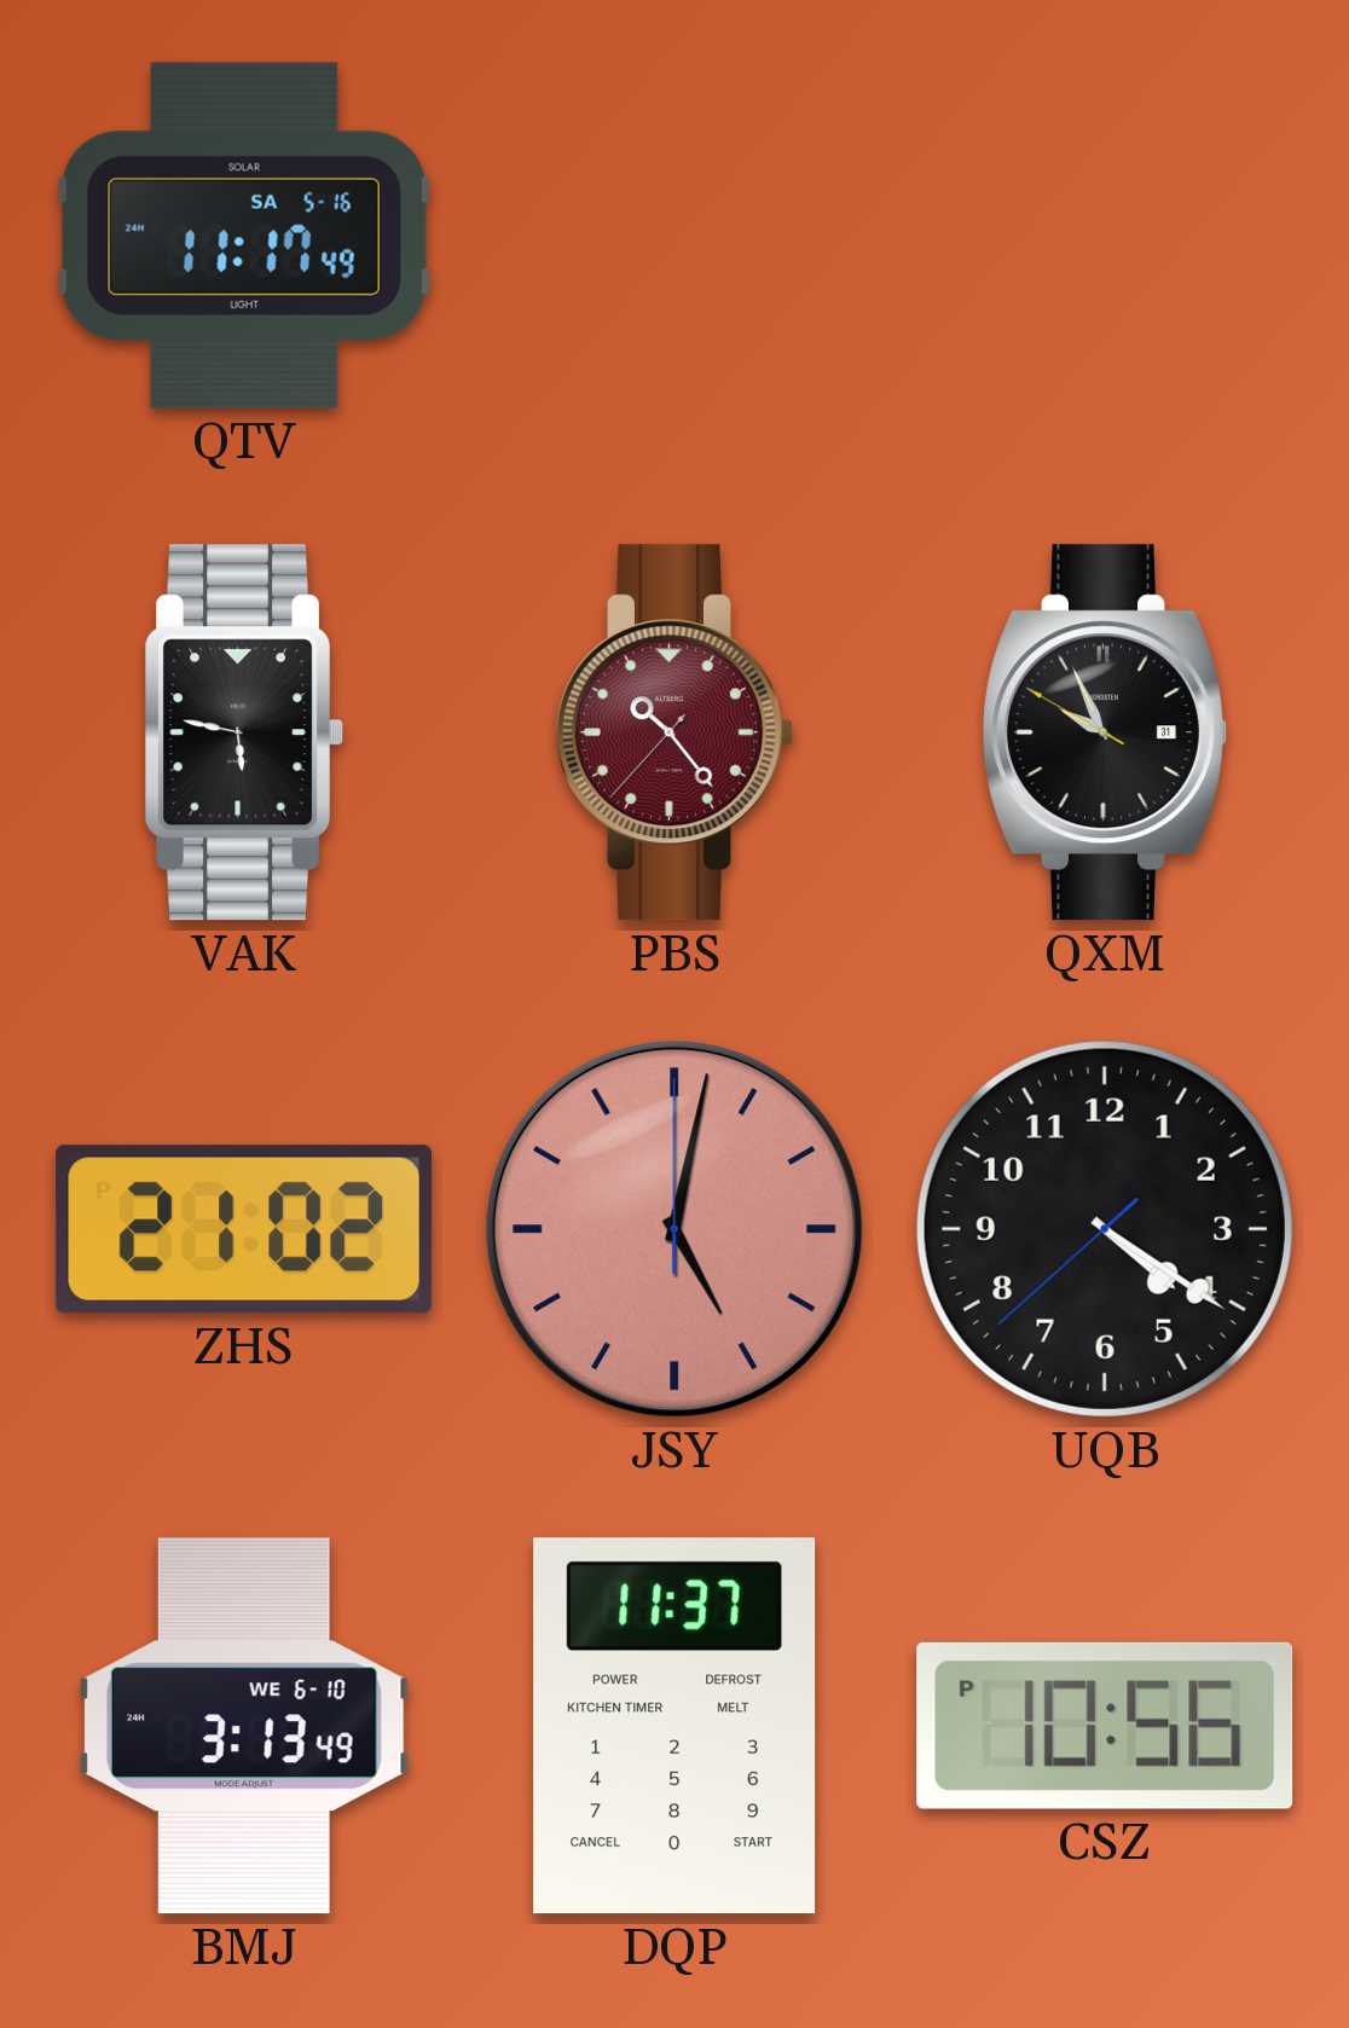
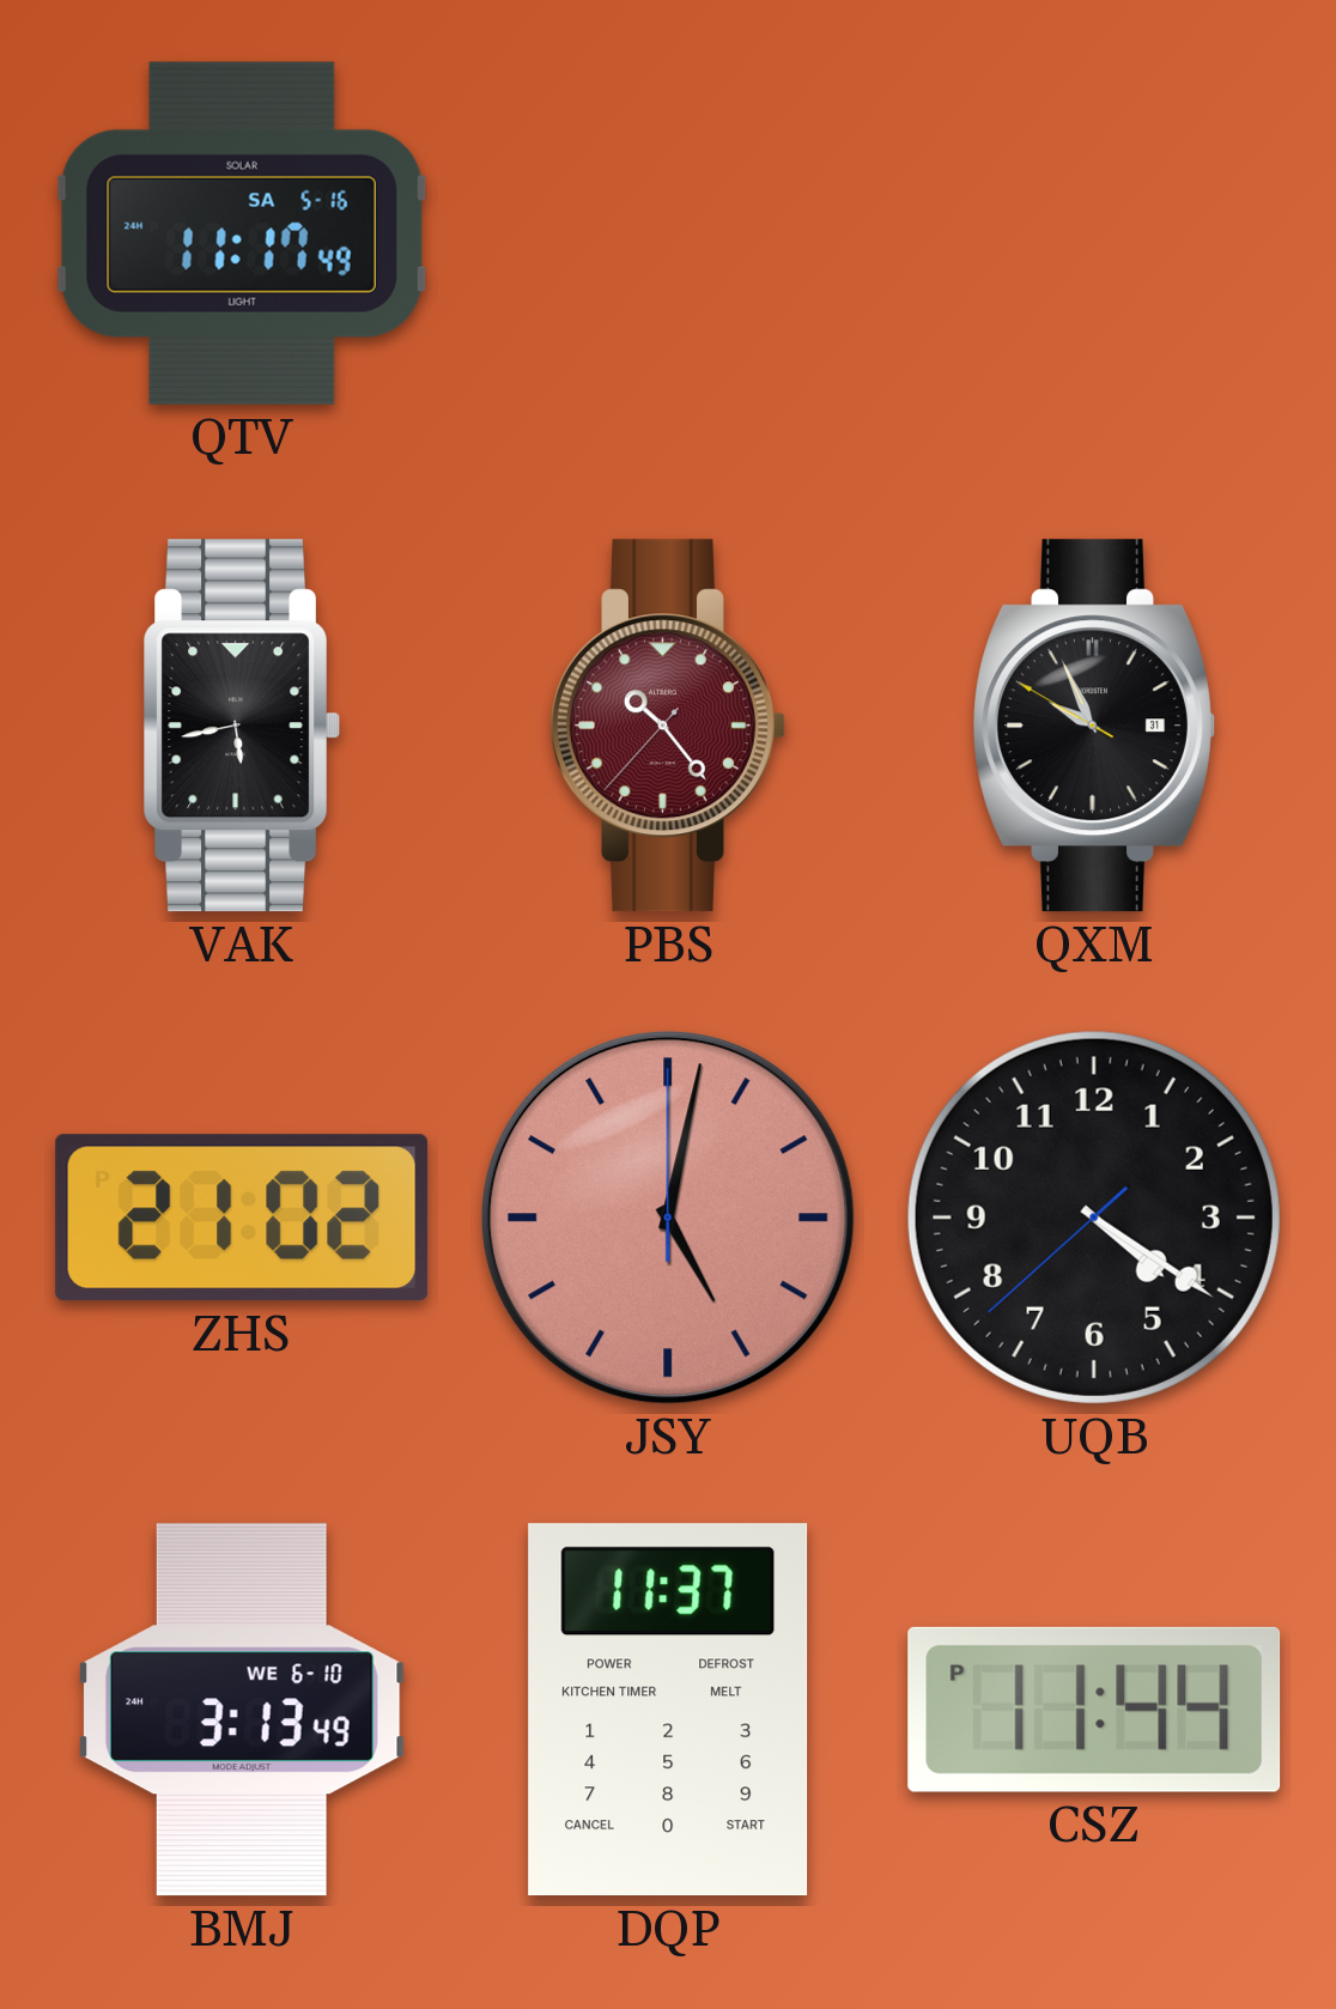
VAK: 5:47 -> 5:43
CSZ: 10:56 -> 11:44
